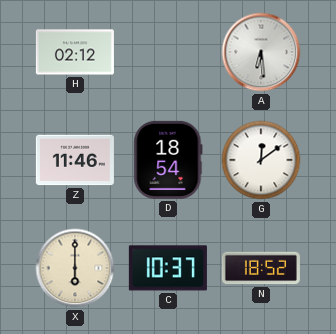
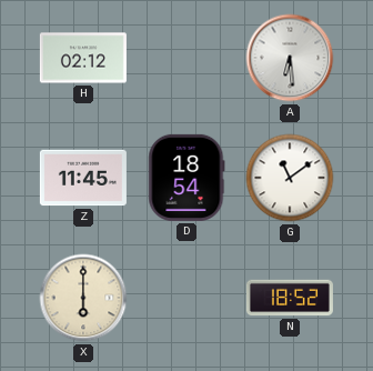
Z: 11:46 -> 11:45
G: 12:09 -> 11:09
C: 10:37 -> none
